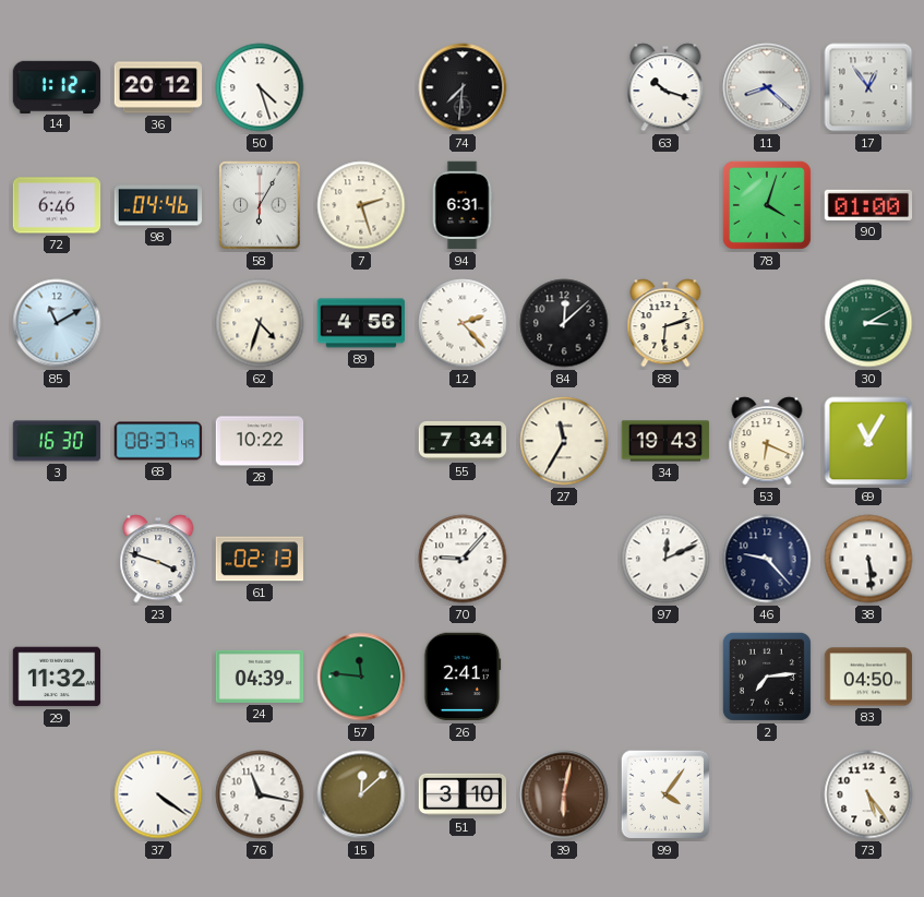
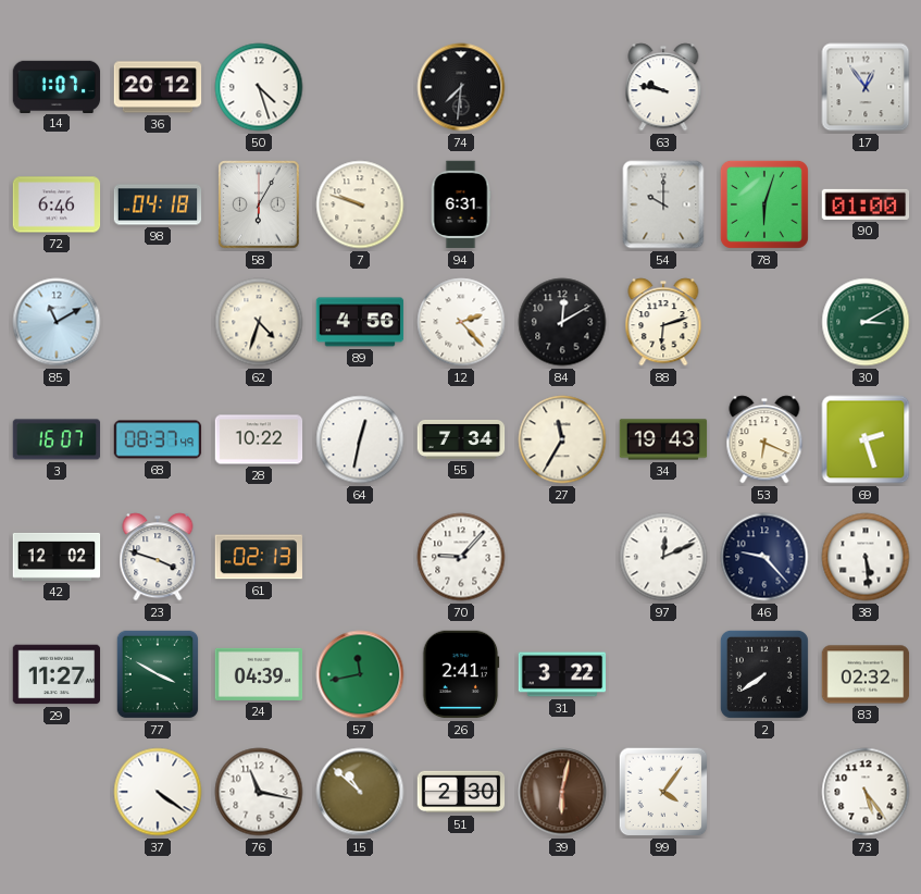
14: 1:12 -> 1:07
63: 10:18 -> 9:47
11: 8:22 -> none
98: 04:46 -> 04:18
7: 2:27 -> 9:48
54: none -> 10:00
78: 4:03 -> 6:03
84: 12:08 -> 12:10
3: 16:30 -> 16:07
64: none -> 12:32
69: 11:05 -> 2:27
42: none -> 12:02
29: 11:32 -> 11:27
77: none -> 3:50
57: 11:46 -> 11:43
31: none -> 3:22
2: 7:14 -> 7:39
83: 04:50 -> 02:32
15: 12:08 -> 10:52
51: 3:10 -> 2:30
